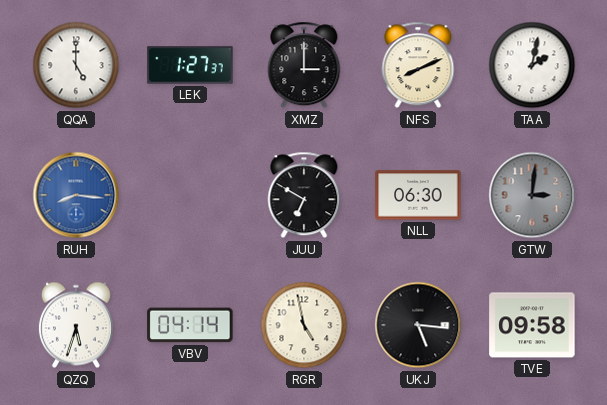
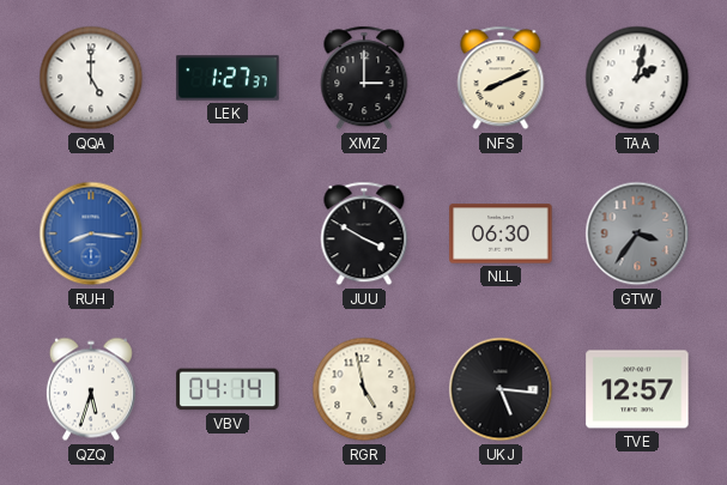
JUU: 6:50 -> 3:50
GTW: 3:01 -> 3:36
TVE: 09:58 -> 12:57
